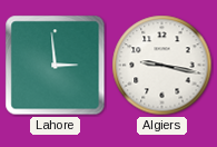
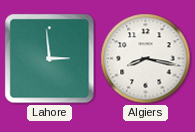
Algiers: 9:17 -> 8:17
